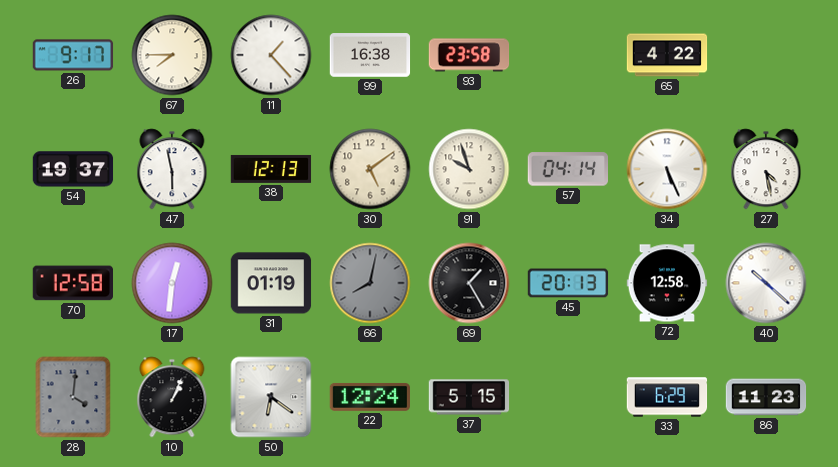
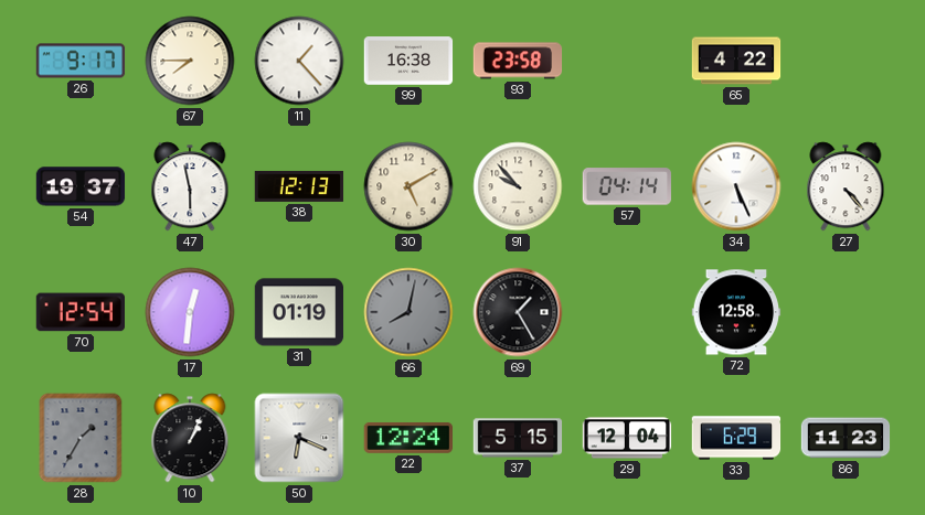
30: 5:09 -> 5:10
91: 9:57 -> 9:53
27: 4:28 -> 4:23
70: 12:58 -> 12:54
45: 20:13 -> none
40: 10:22 -> none
28: 4:01 -> 1:35
50: 6:21 -> 6:19
29: none -> 12:04
